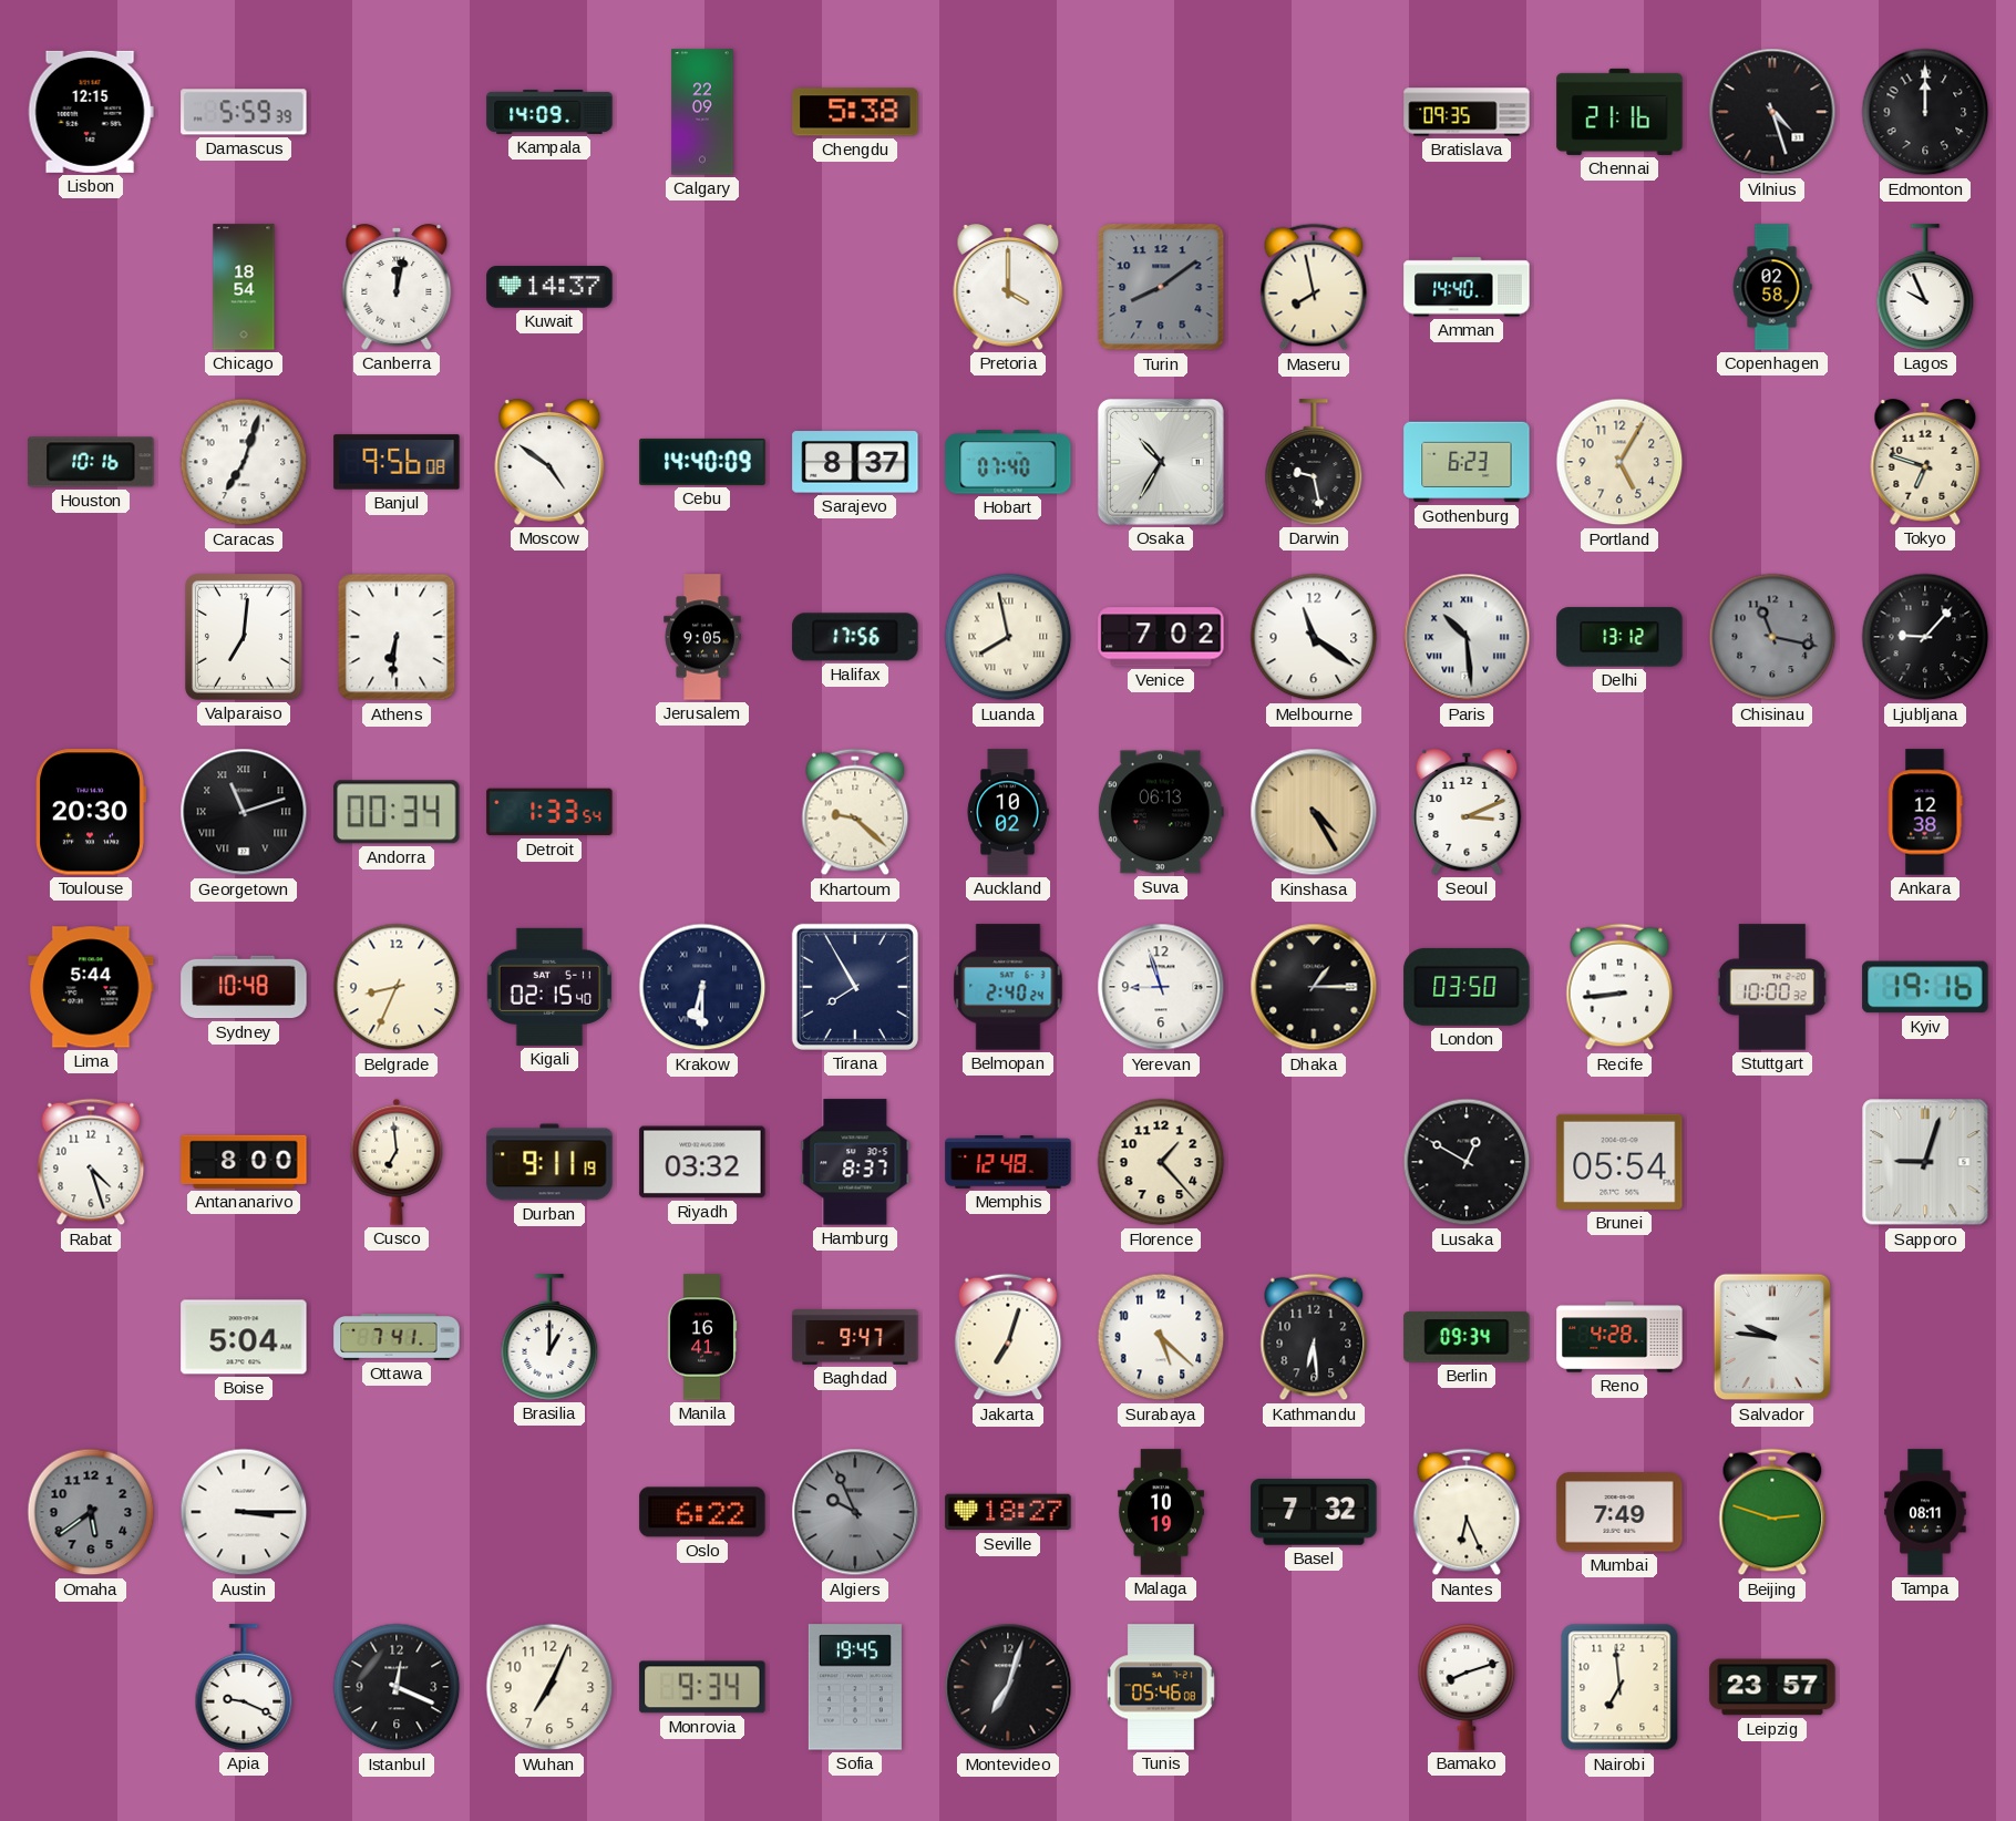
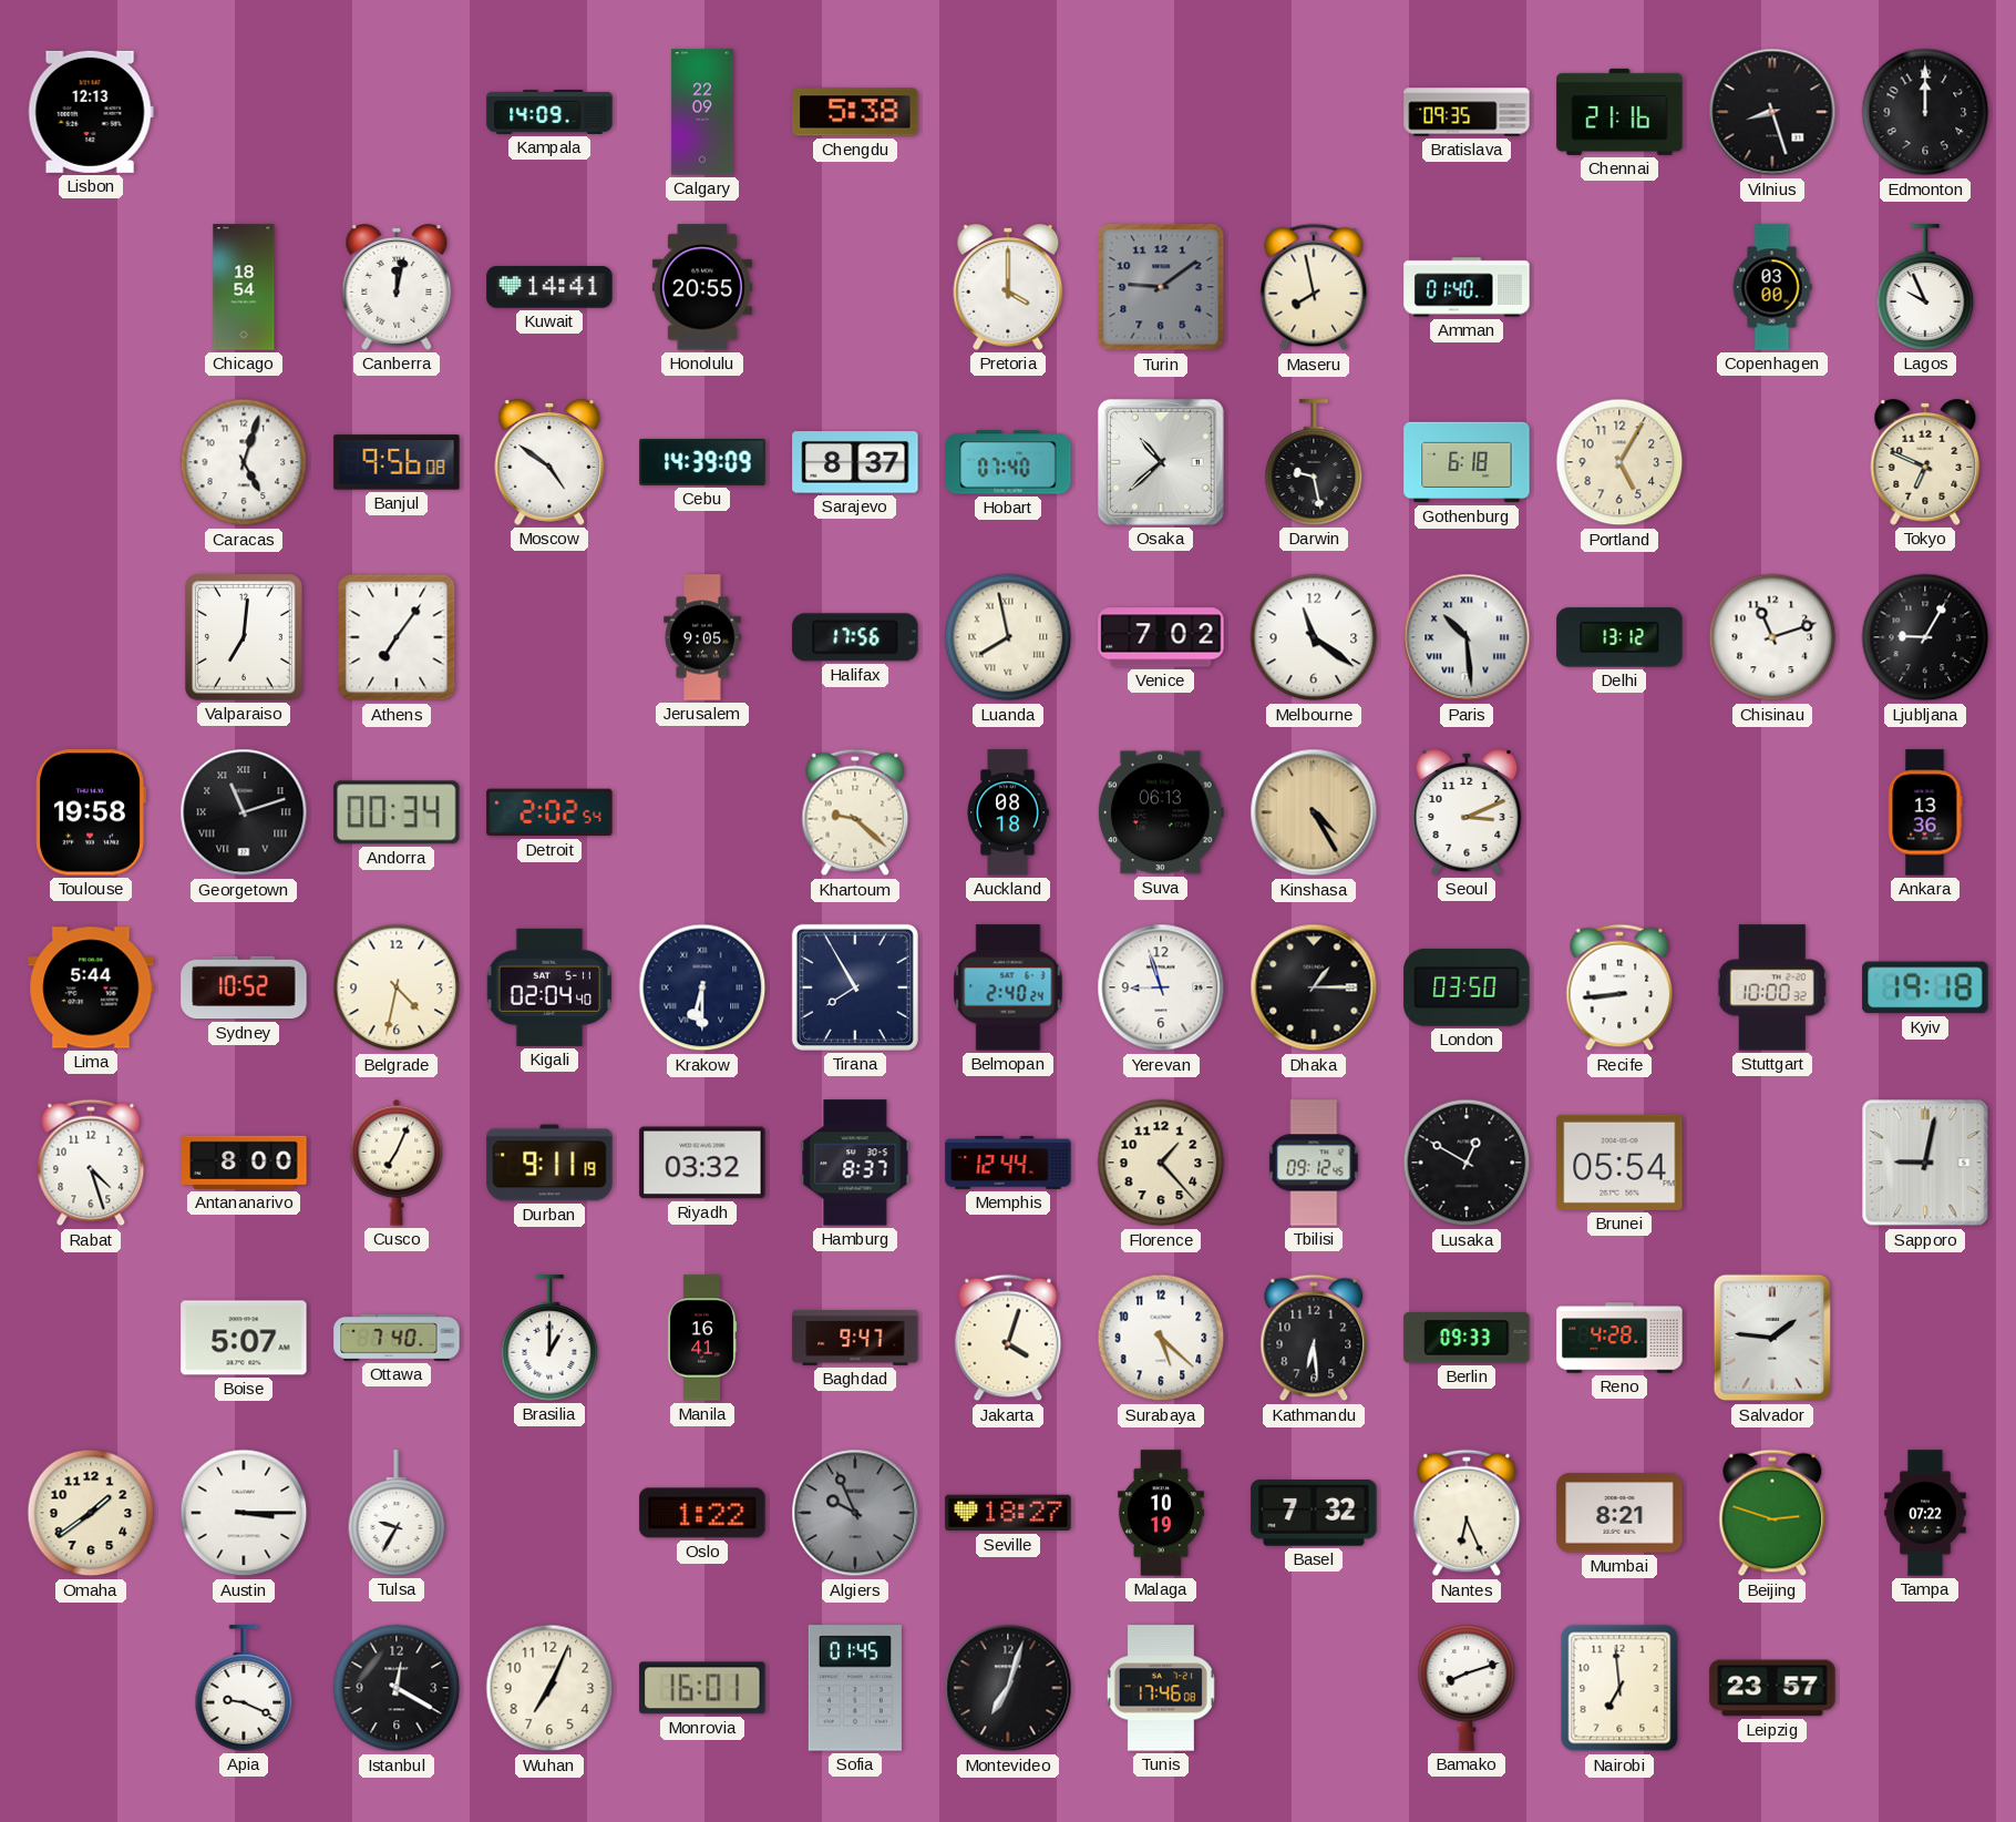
Lisbon: 12:15 -> 12:13
Damascus: 5:59 -> none
Vilnius: 4:27 -> 8:27
Kuwait: 14:37 -> 14:41
Honolulu: none -> 20:55
Turin: 8:09 -> 9:09
Amman: 14:40 -> 01:40
Copenhagen: 02:58 -> 03:00
Houston: 10:16 -> none
Caracas: 7:03 -> 5:03
Cebu: 14:40 -> 14:39
Osaka: 10:35 -> 10:38
Gothenburg: 6:23 -> 6:18
Tokyo: 6:48 -> 6:49
Athens: 6:31 -> 7:06
Chisinau: 11:17 -> 11:12
Chisinau dial: grey -> white
Ljubljana: 9:07 -> 9:05
Toulouse: 20:30 -> 19:58
Detroit: 1:33 -> 2:02
Auckland: 10:02 -> 08:18
Ankara: 12:38 -> 13:36
Sydney: 10:48 -> 10:52
Belgrade: 8:34 -> 4:32
Kigali: 02:15 -> 02:04
Kyiv: 19:16 -> 19:18
Cusco: 6:59 -> 7:04
Memphis: 12:48 -> 12:44
Tbilisi: none -> 09:12
Sapporo: 9:03 -> 9:02
Boise: 5:04 -> 5:07
Ottawa: 7:41 -> 7:40
Jakarta: 7:03 -> 4:03
Berlin: 09:34 -> 09:33
Salvador: 9:46 -> 1:46
Omaha: 5:39 -> 1:39
Omaha dial: grey -> cream
Tulsa: none -> 9:35
Oslo: 6:22 -> 1:22
Mumbai: 7:49 -> 8:21
Tampa: 08:11 -> 07:22
Istanbul: 12:19 -> 12:20
Monrovia: 9:34 -> 16:01
Sofia: 19:45 -> 01:45
Tunis: 05:46 -> 17:46
